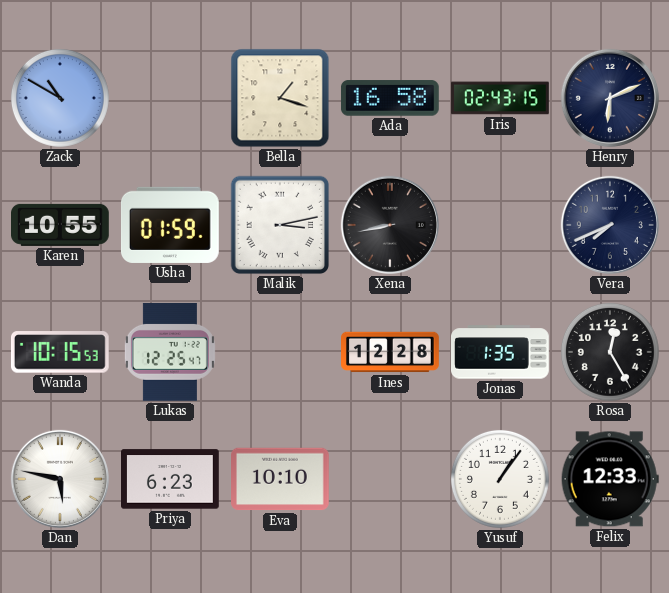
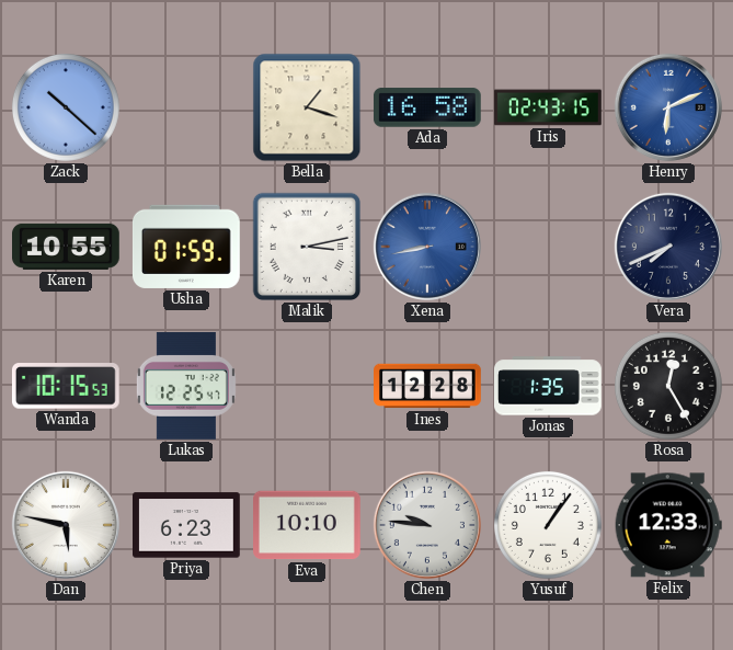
Zack: 10:50 -> 10:22
Henry dial: navy -> blue
Xena dial: black -> blue
Chen: none -> 9:46
